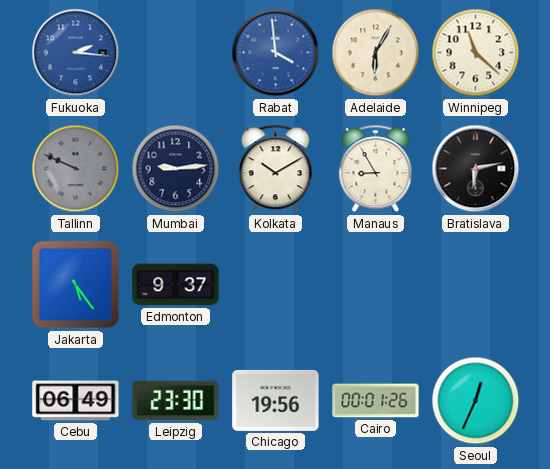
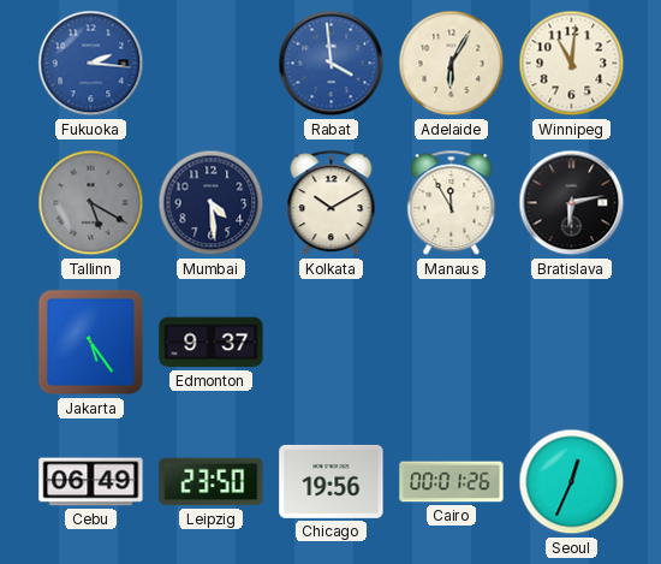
Winnipeg: 11:22 -> 11:01
Tallinn: 9:49 -> 5:20
Mumbai: 9:14 -> 4:29
Manaus: 8:55 -> 11:55
Leipzig: 23:30 -> 23:50
